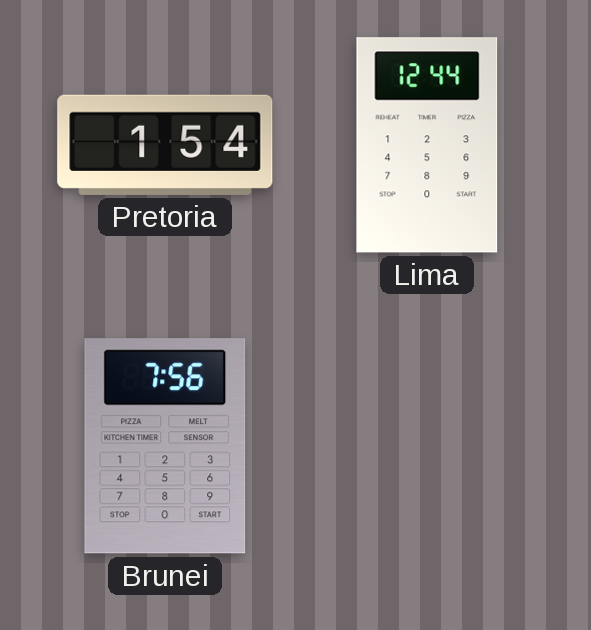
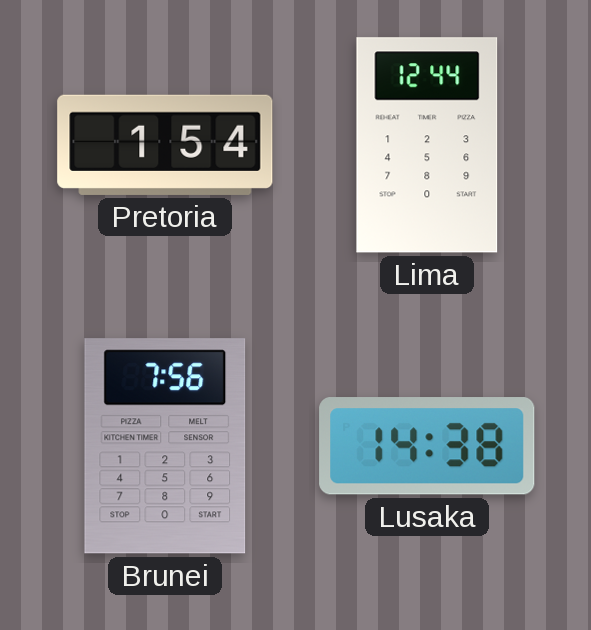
Lusaka: none -> 14:38
